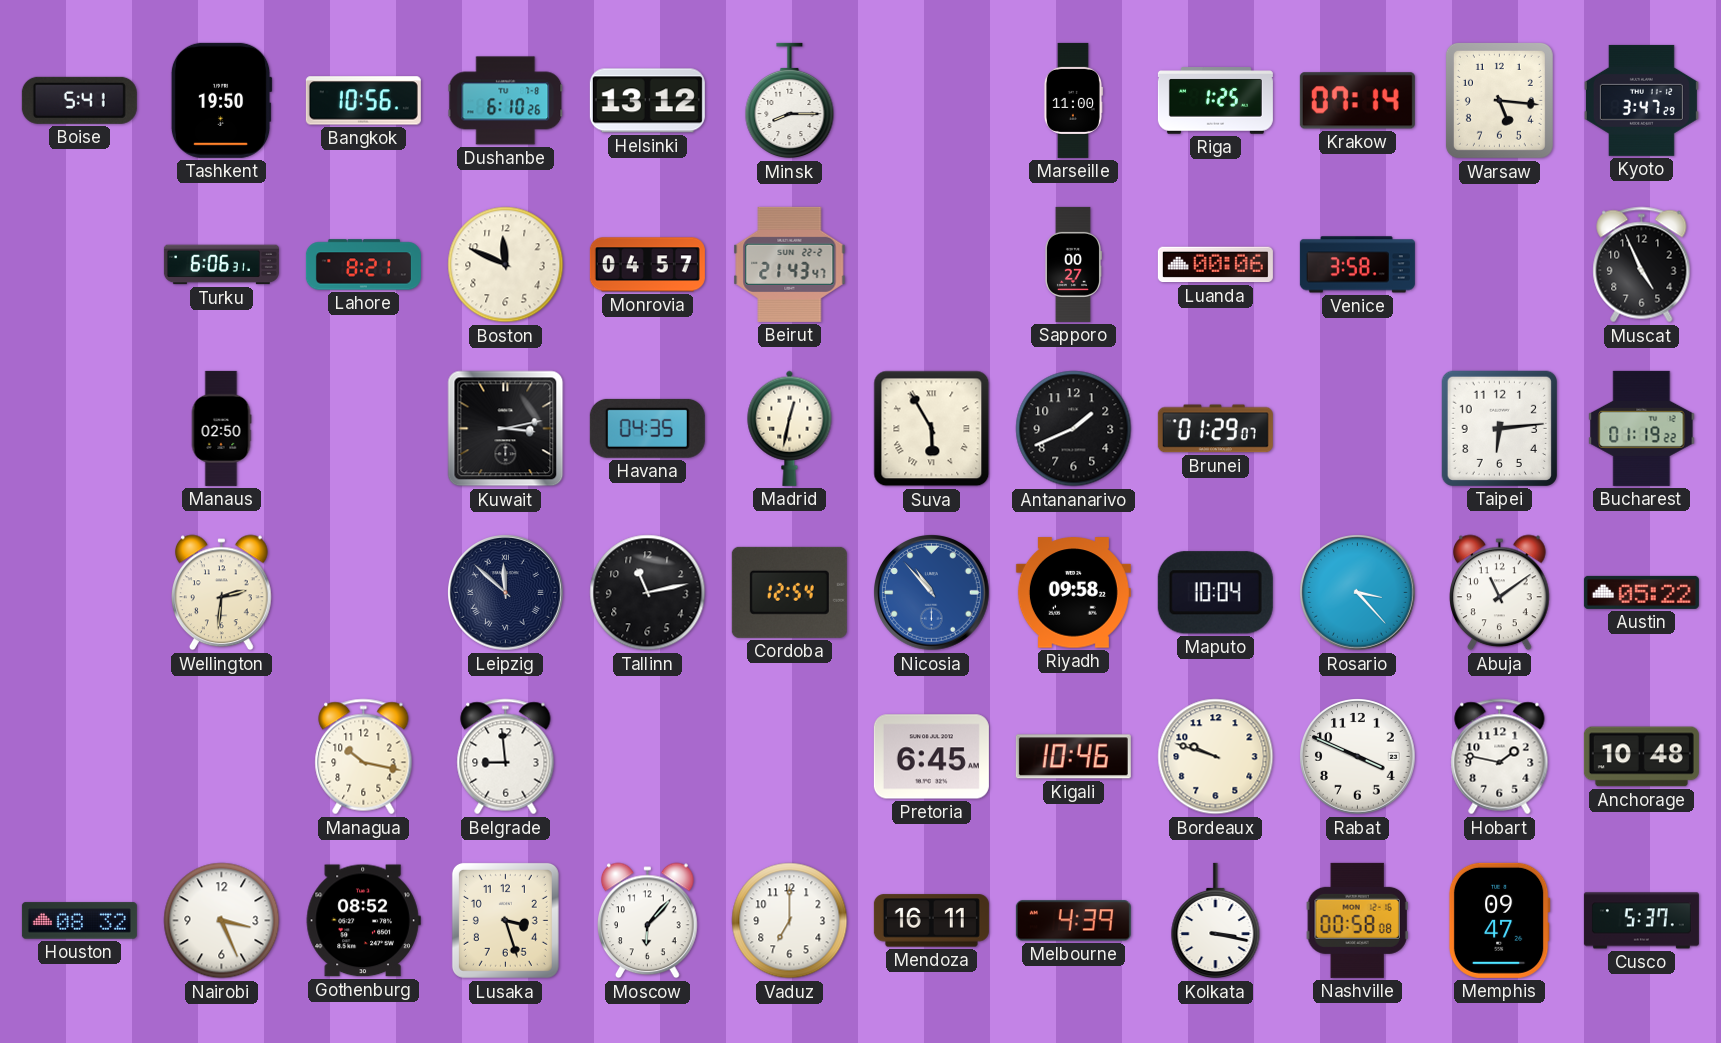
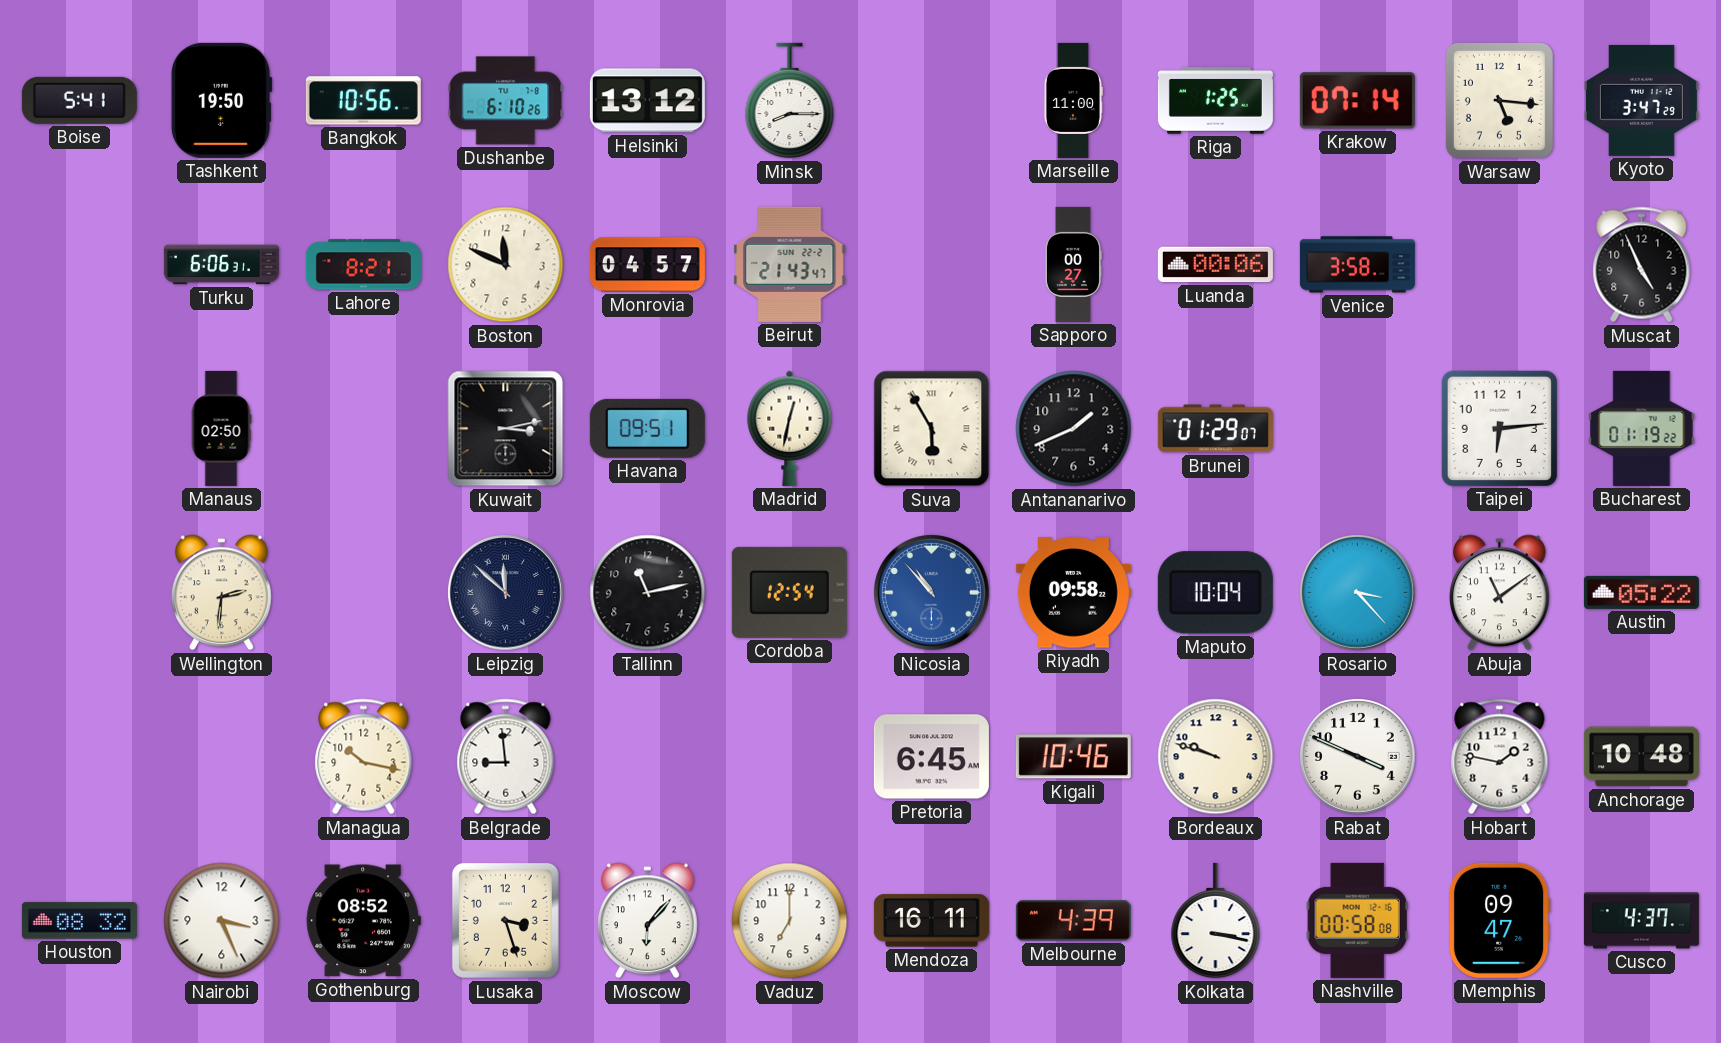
Havana: 04:35 -> 09:51
Cusco: 5:37 -> 4:37
